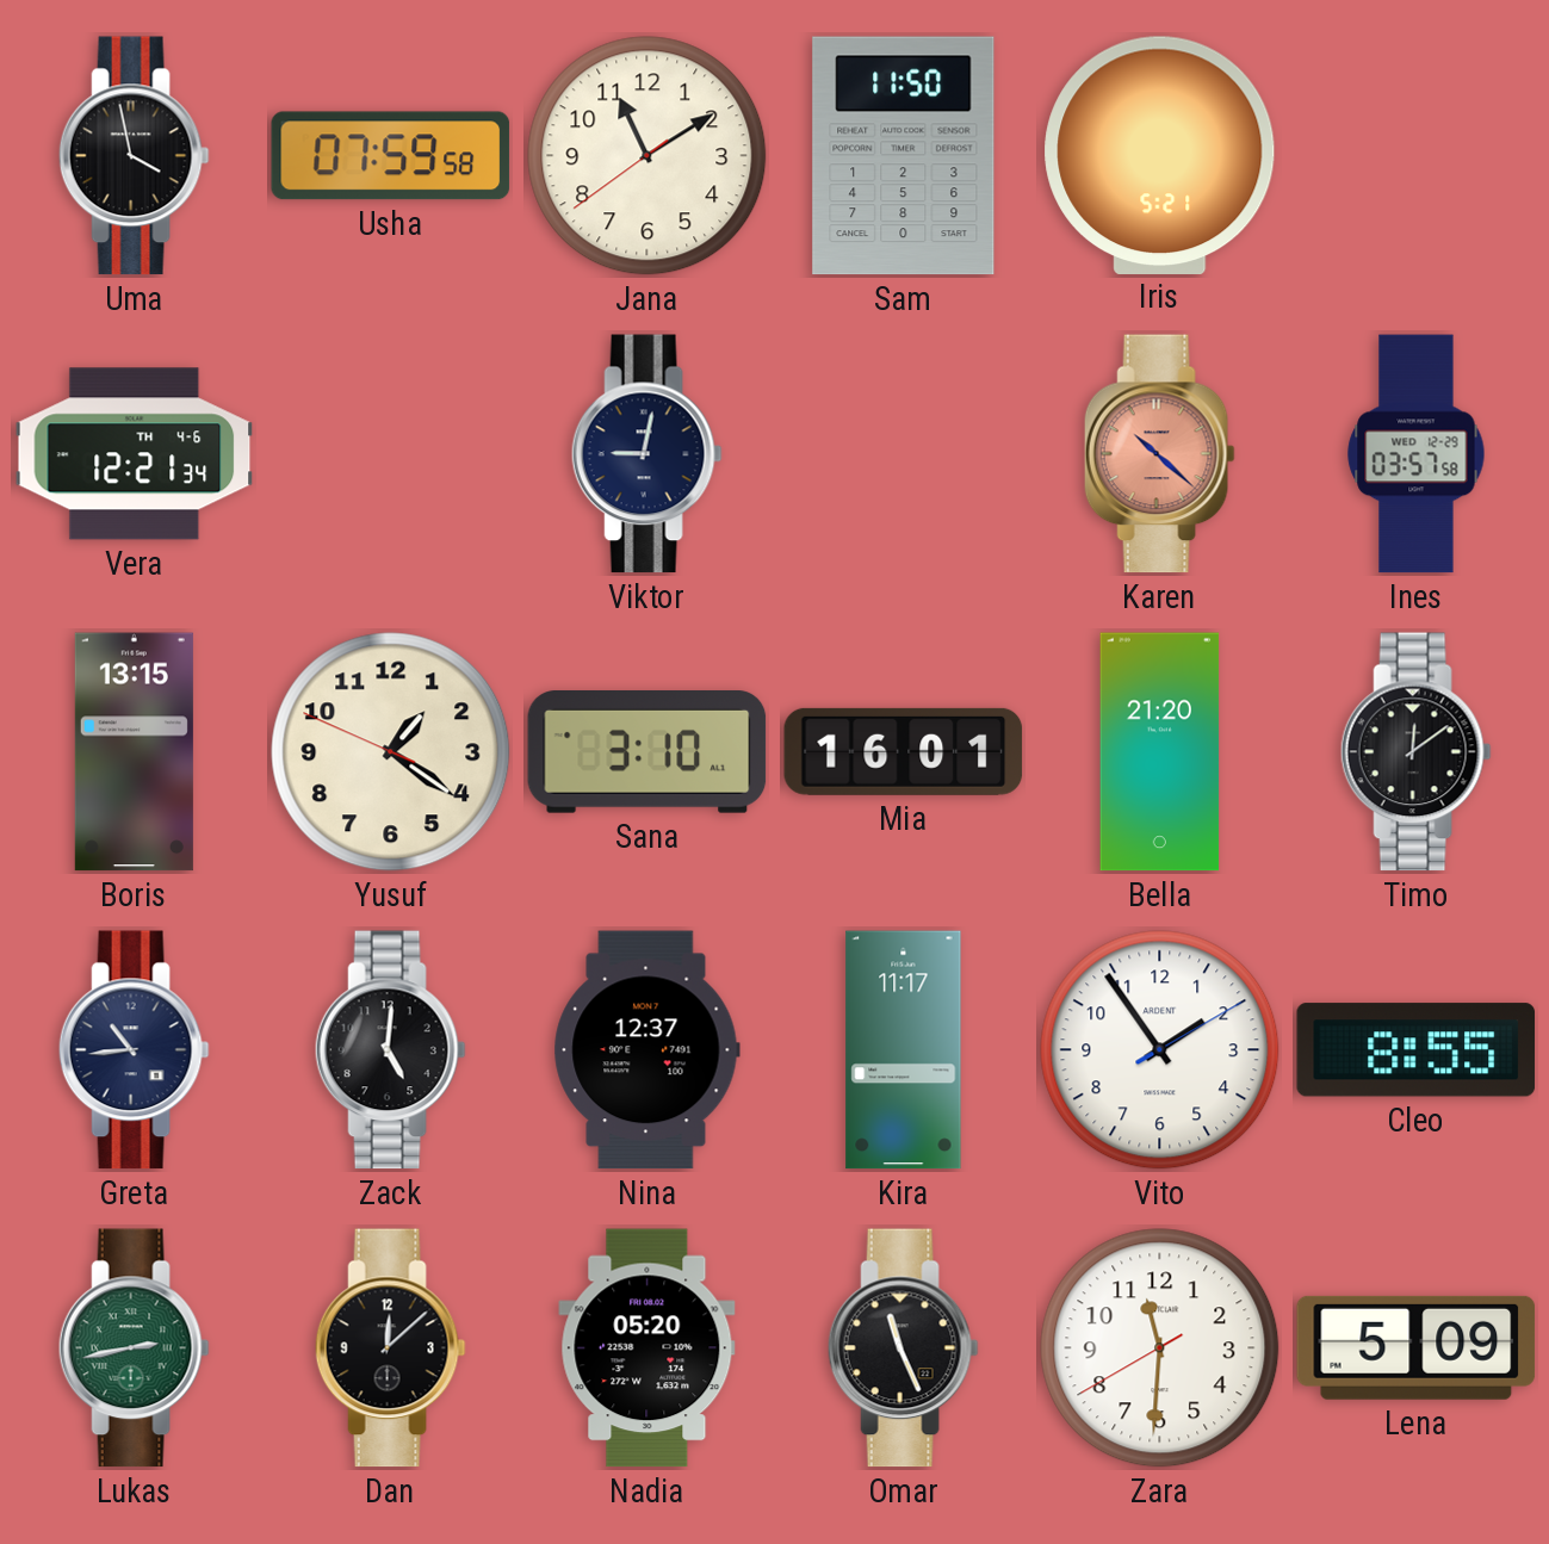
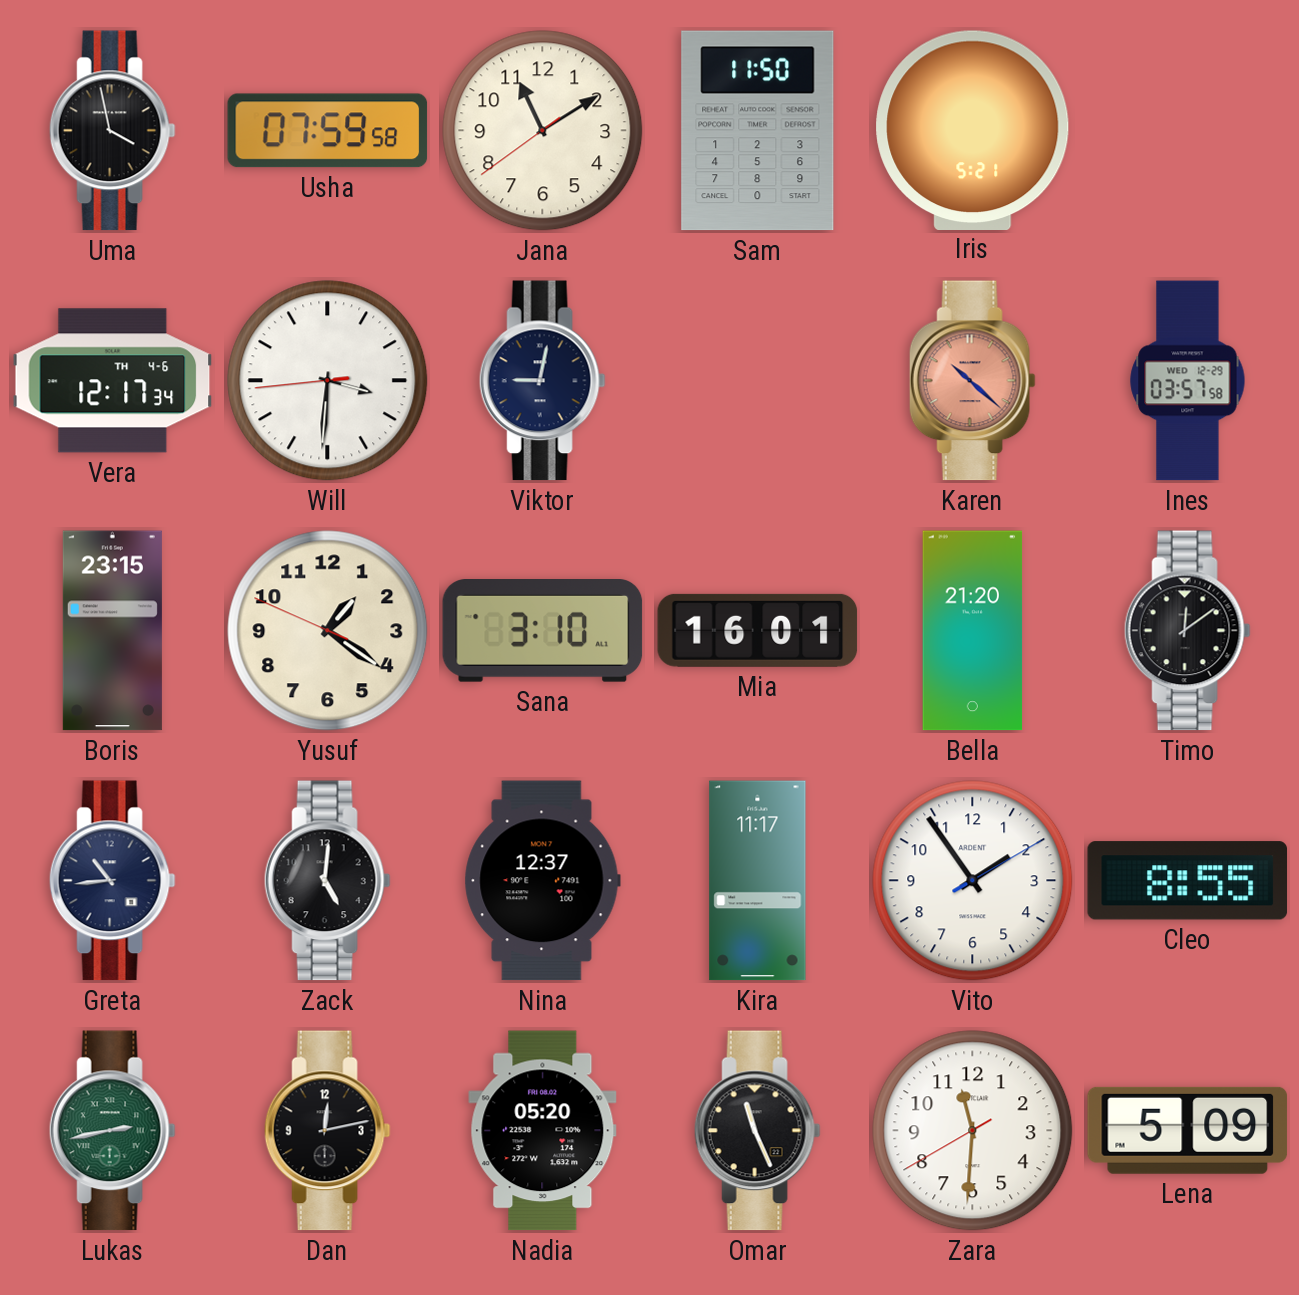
Vera: 12:21 -> 12:17
Will: none -> 3:30
Boris: 13:15 -> 23:15
Dan: 12:08 -> 12:13
